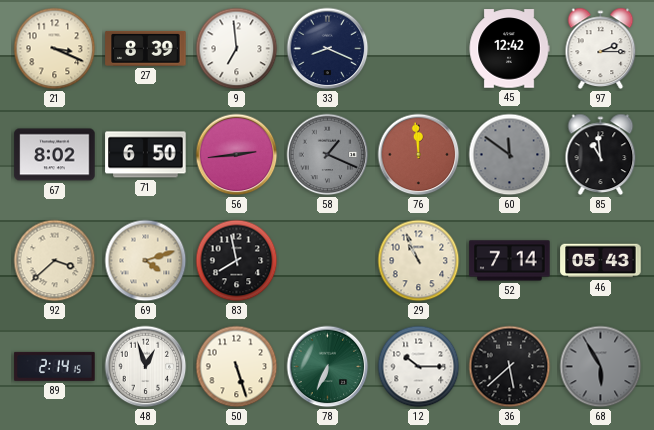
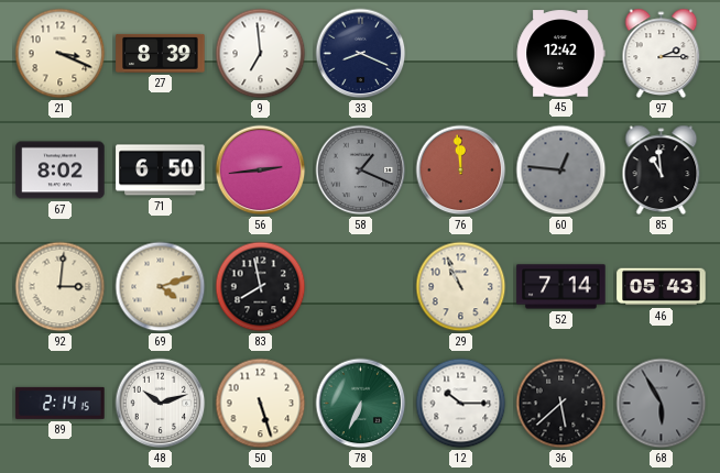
60: 11:51 -> 12:46
92: 3:38 -> 3:01
48: 12:57 -> 10:12
